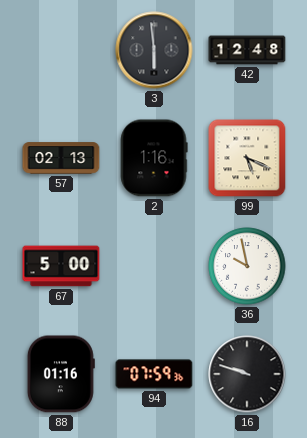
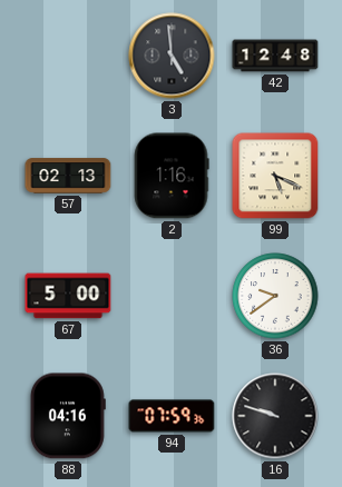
3: 5:59 -> 4:59
36: 9:58 -> 9:39
88: 01:16 -> 04:16
